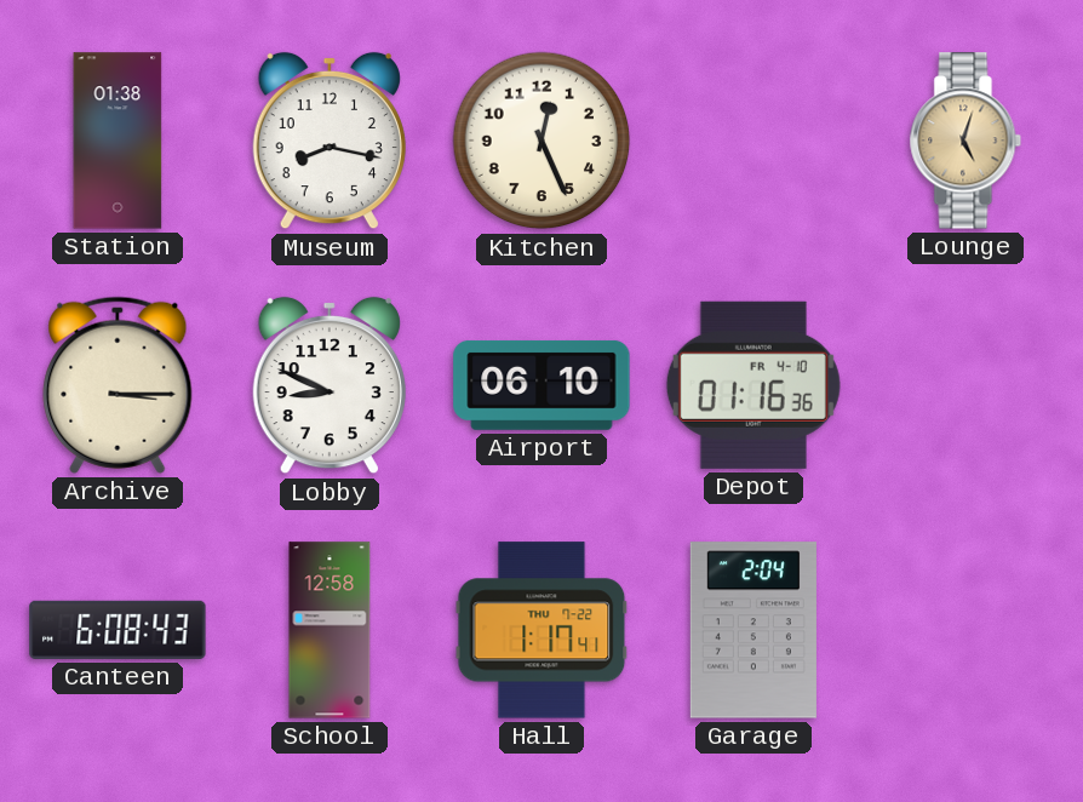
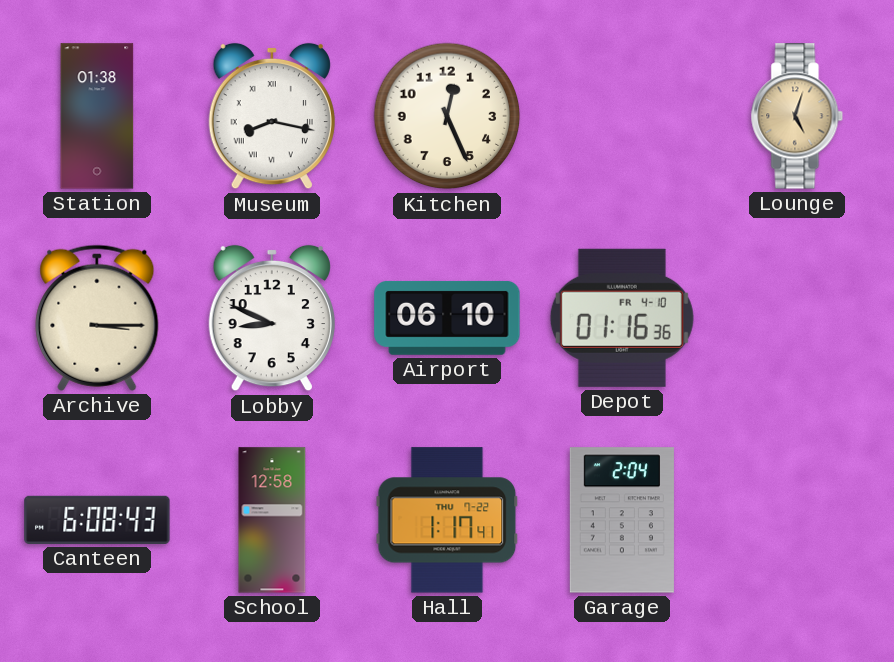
Museum numerals: Arabic -> Roman
